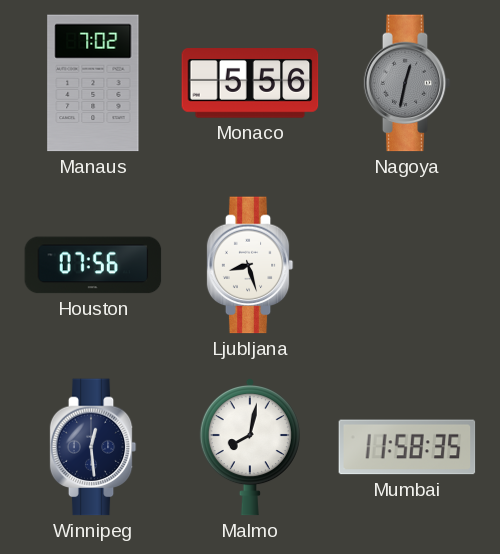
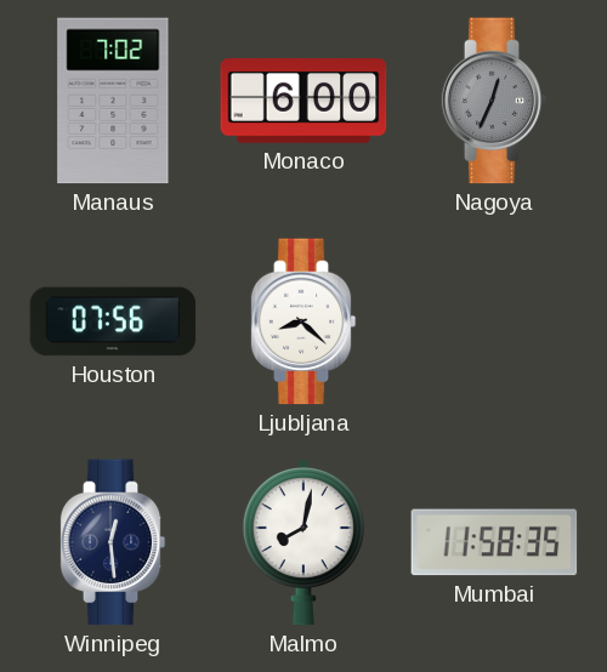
Monaco: 5:56 -> 6:00
Nagoya: 12:32 -> 12:34
Ljubljana: 8:27 -> 8:22
